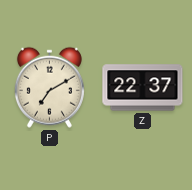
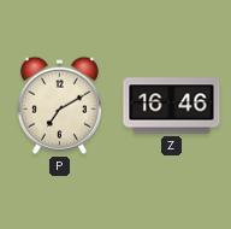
Z: 22:37 -> 16:46
